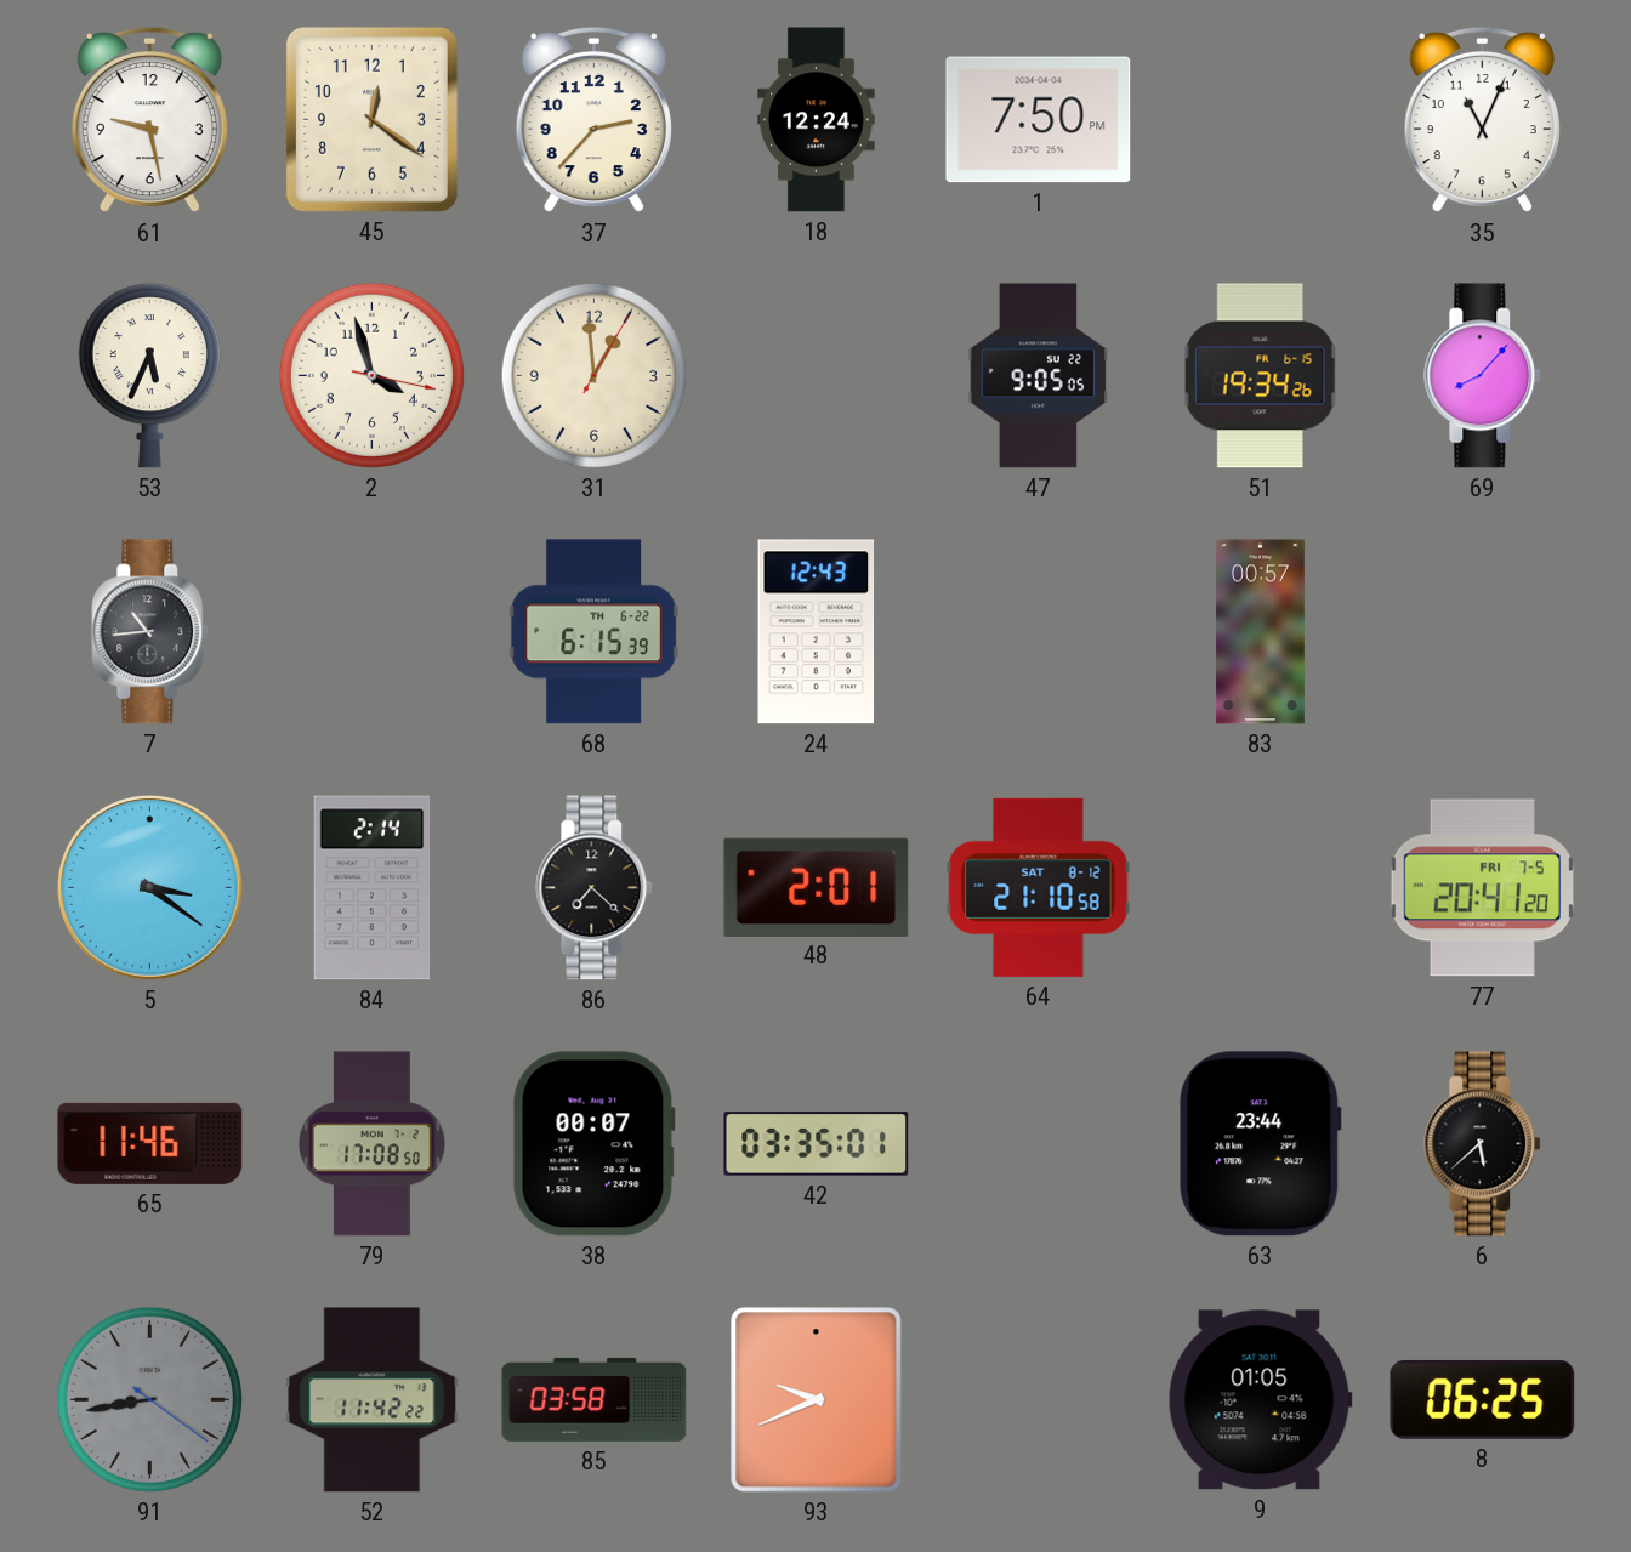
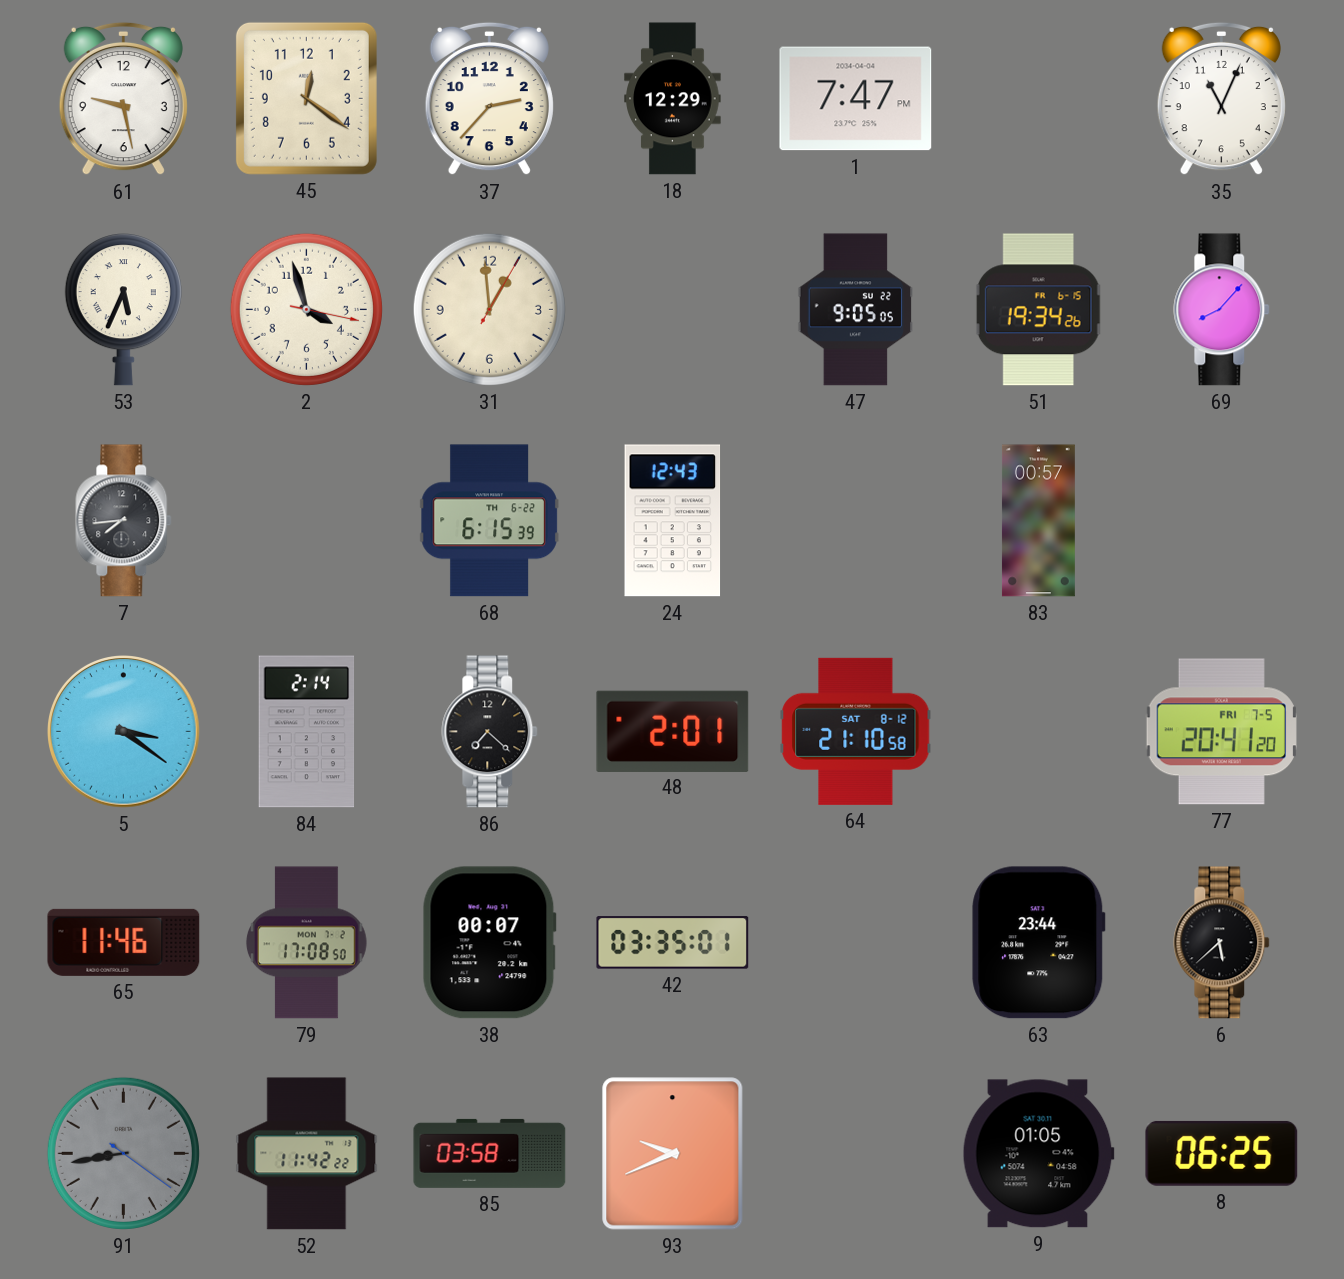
18: 12:24 -> 12:29
1: 7:50 -> 7:47
7: 10:44 -> 7:44
